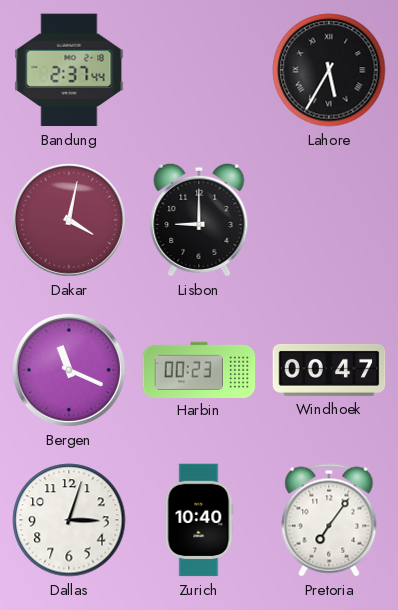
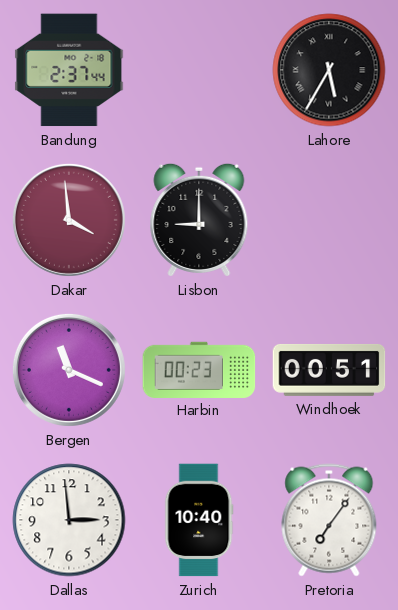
Dakar: 4:02 -> 3:59
Windhoek: 00:47 -> 00:51
Dallas: 3:03 -> 2:59
